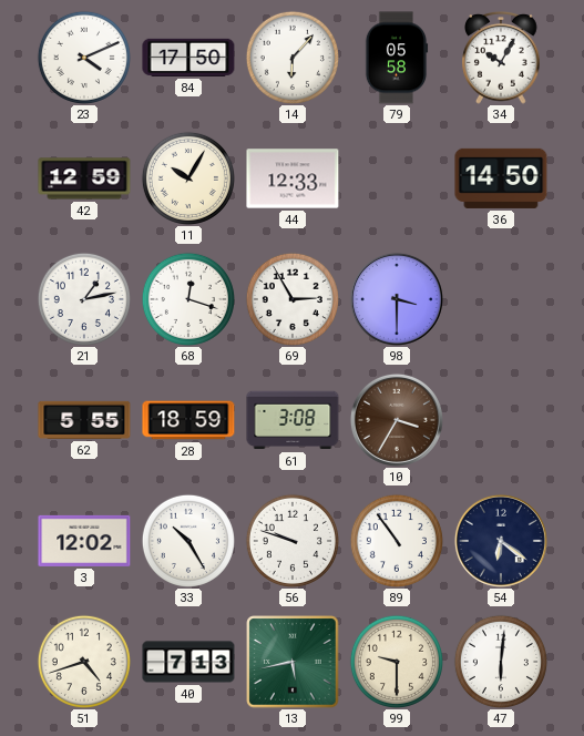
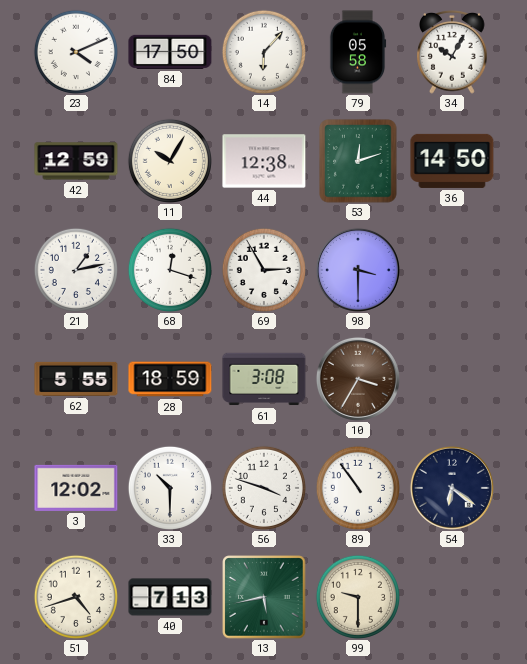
44: 12:33 -> 12:38
53: none -> 12:12
33: 10:25 -> 10:30
56: 9:48 -> 3:48
47: 6:01 -> none
